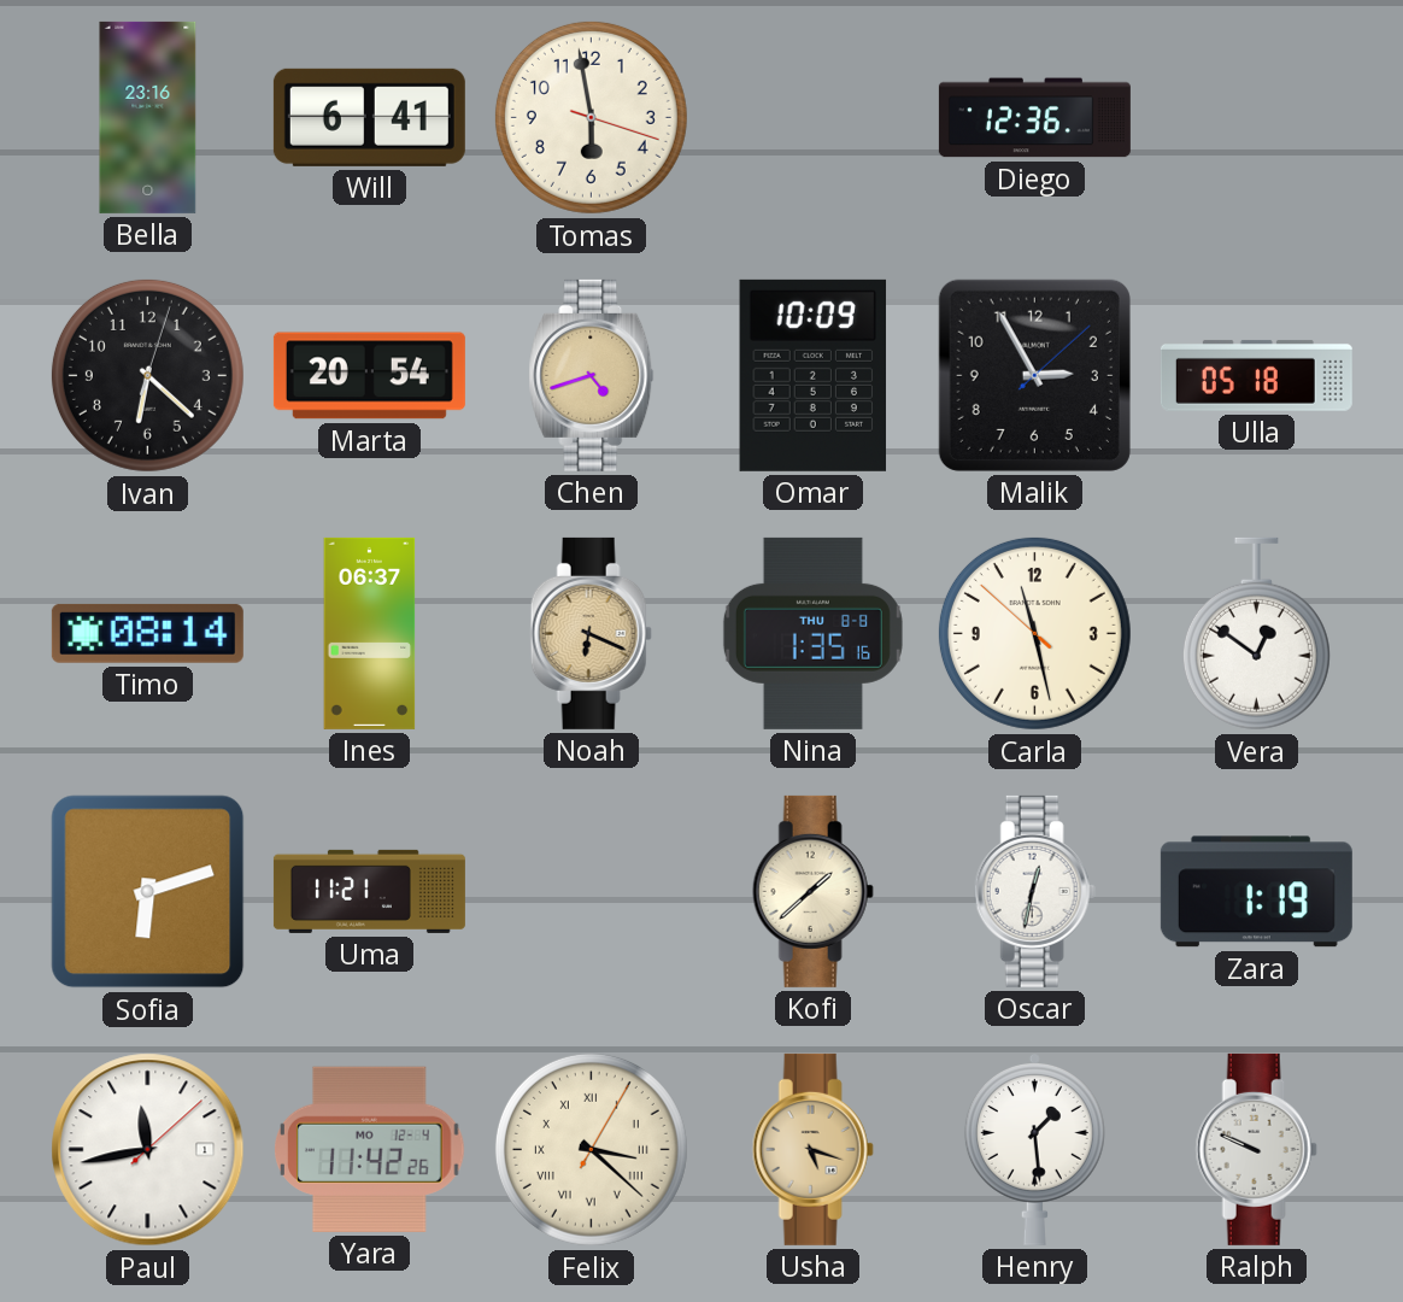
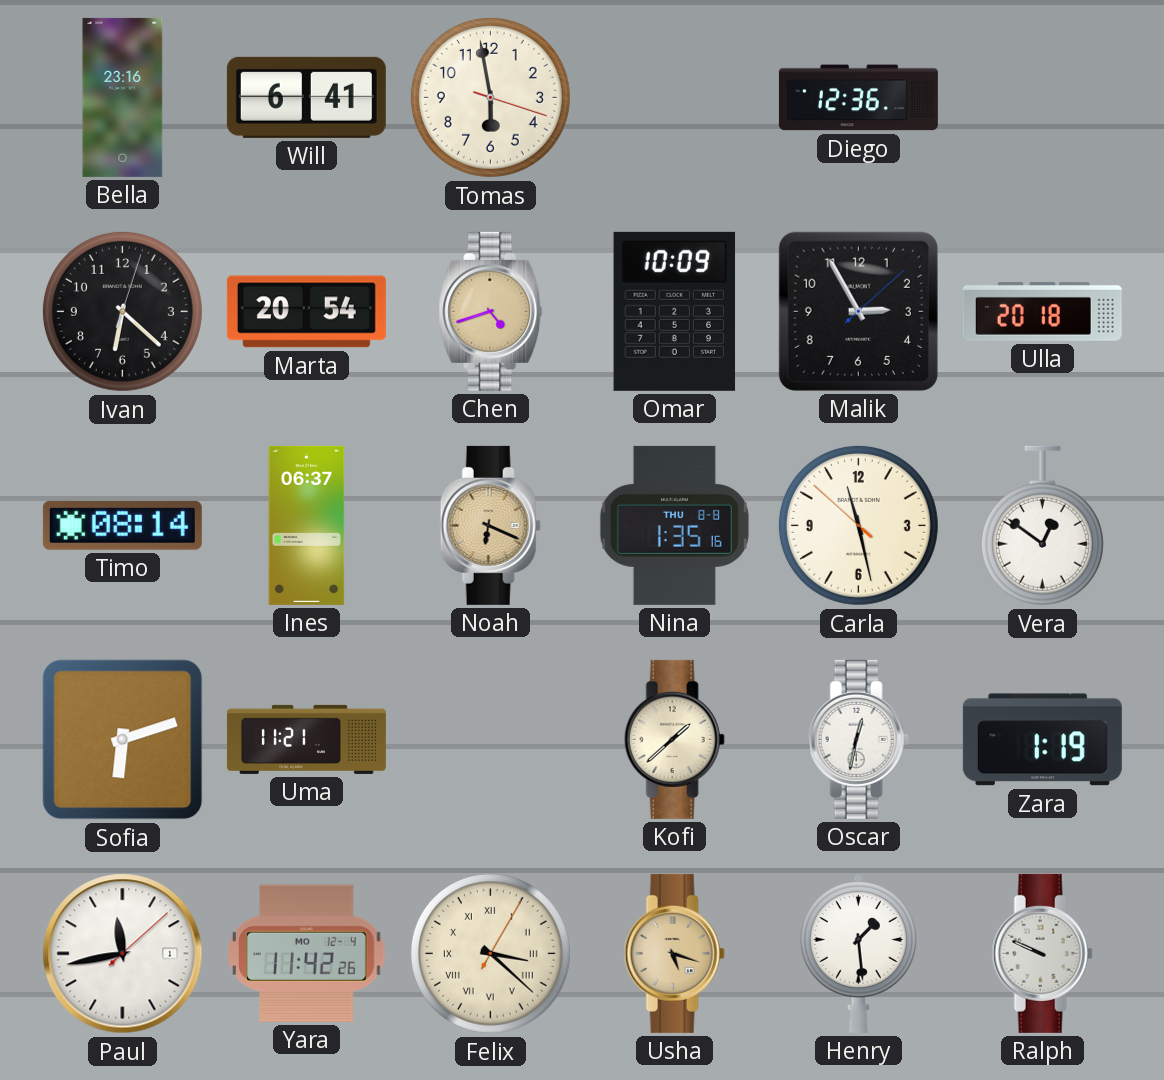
Ulla: 05:18 -> 20:18
